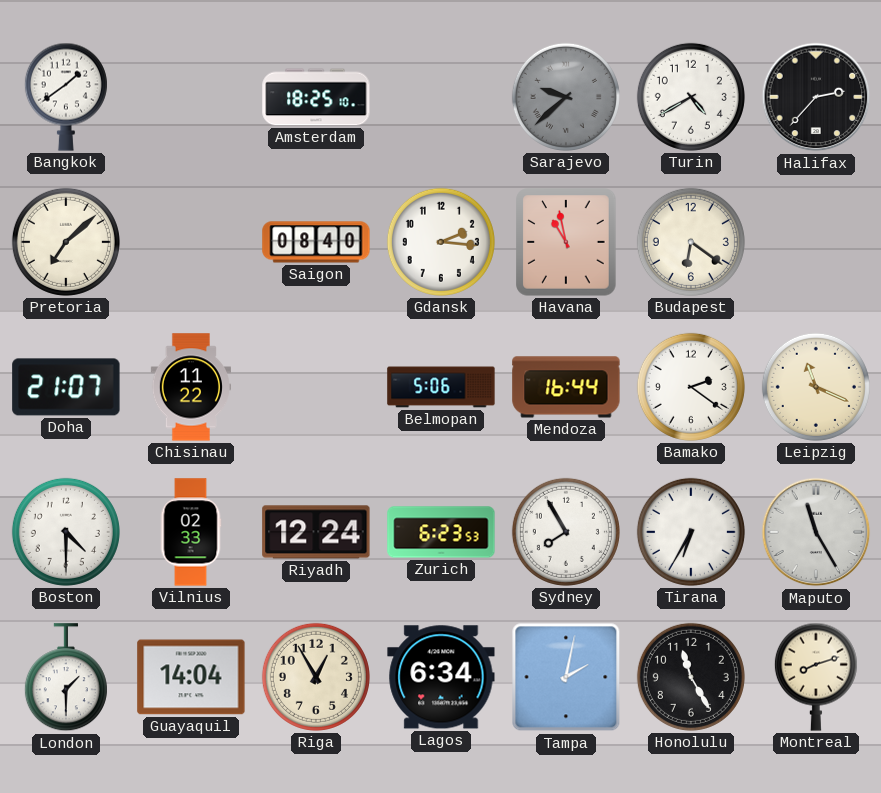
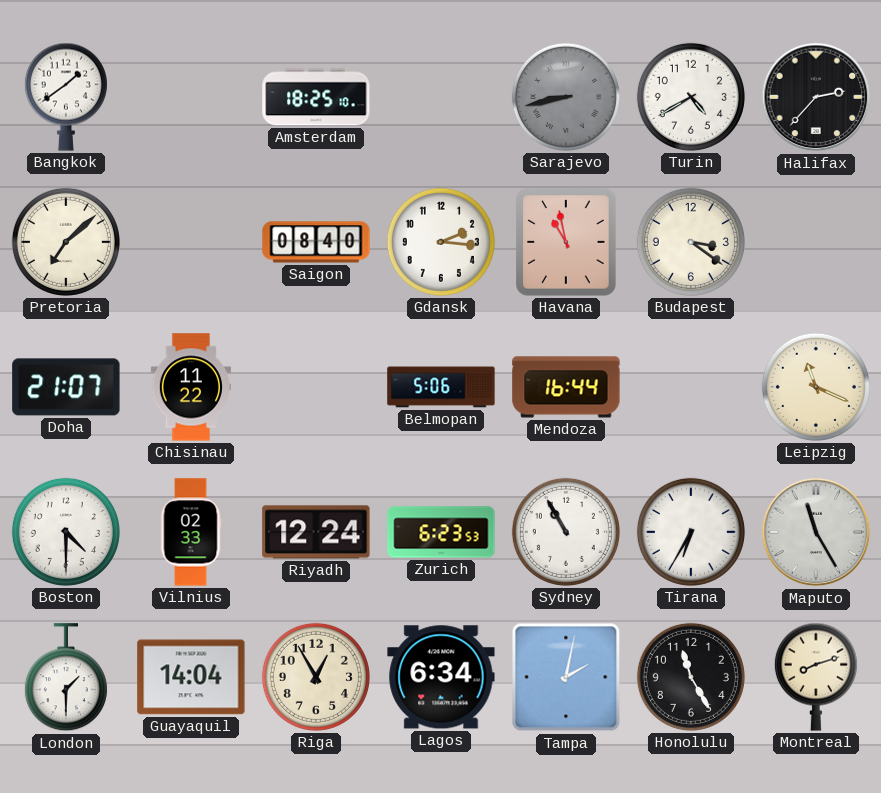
Sarajevo: 9:38 -> 8:43
Budapest: 6:21 -> 3:21
Bamako: 2:21 -> none
Sydney: 7:55 -> 10:55
